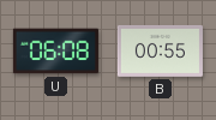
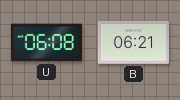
B: 00:55 -> 06:21
